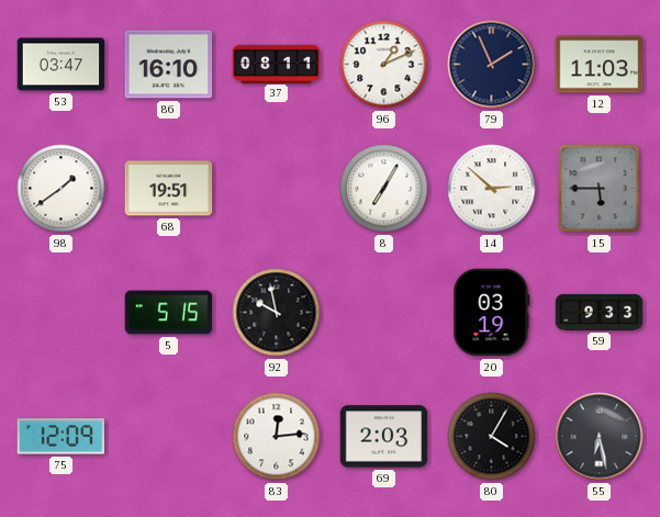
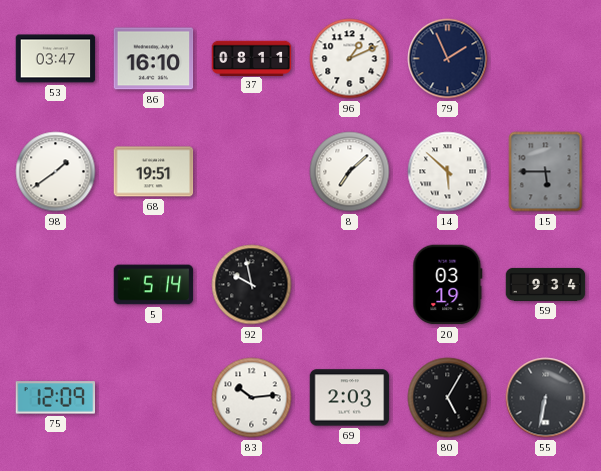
12: 11:03 -> none
8: 7:05 -> 7:08
14: 2:52 -> 5:52
5: 5:15 -> 5:14
59: 9:33 -> 9:34
83: 12:14 -> 10:14
80: 4:05 -> 5:05
55: 6:28 -> 6:32
